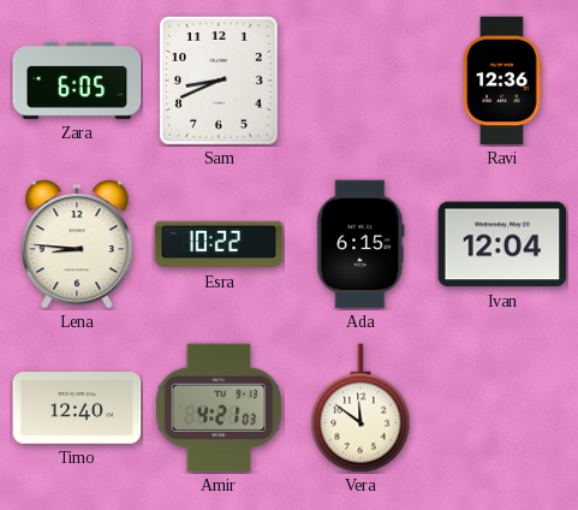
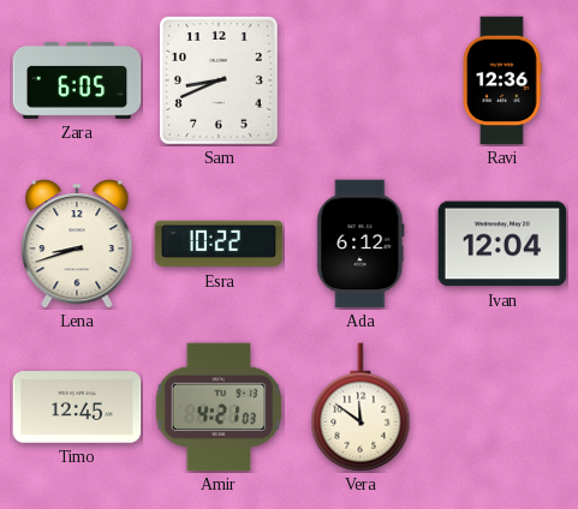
Lena: 8:46 -> 8:42
Ada: 6:15 -> 6:12
Timo: 12:40 -> 12:45
